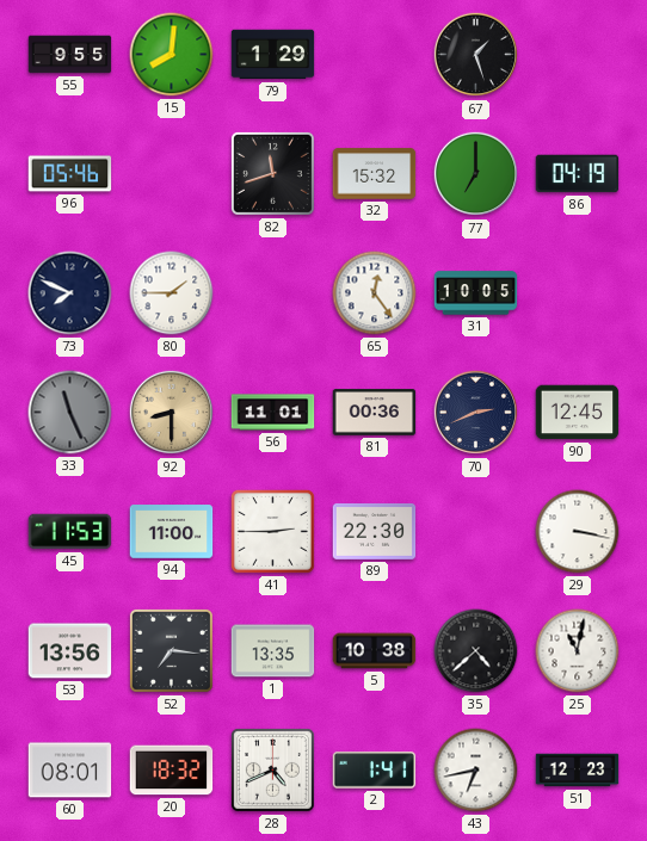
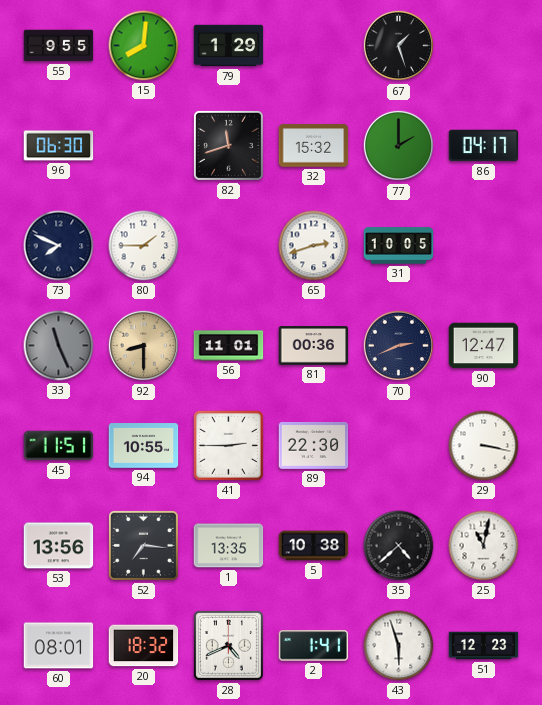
96: 05:46 -> 06:30
77: 7:00 -> 2:00
86: 04:19 -> 04:17
65: 12:24 -> 2:42
90: 12:45 -> 12:47
45: 11:53 -> 11:51
94: 11:00 -> 10:55
43: 6:43 -> 5:57
